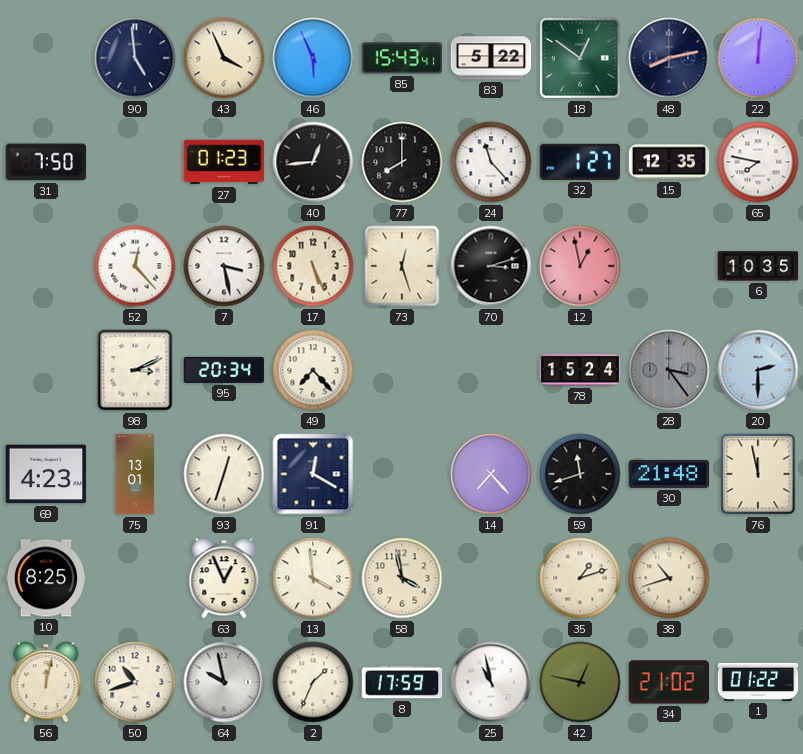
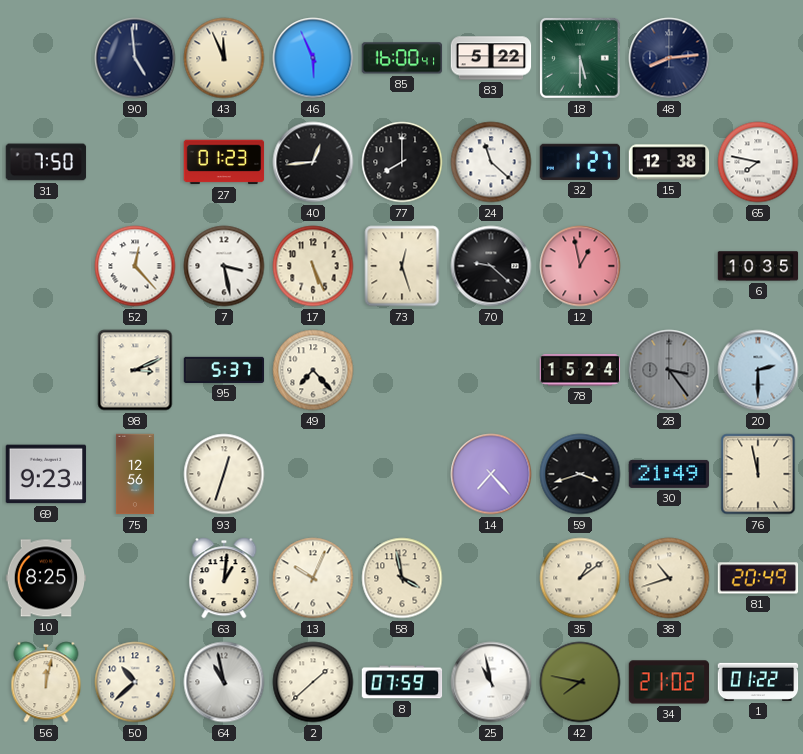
43: 3:56 -> 11:56
85: 15:43 -> 16:00
18: 12:51 -> 5:30
48: 8:13 -> 8:14
22: 12:01 -> none
24: 11:23 -> 11:22
15: 12:35 -> 12:38
70: 3:12 -> 9:22
95: 20:34 -> 5:37
69: 4:23 -> 9:23
75: 13:01 -> 12:56
91: 12:20 -> none
59: 11:42 -> 3:42
30: 21:48 -> 21:49
63: 12:56 -> 1:01
13: 3:59 -> 10:04
35: 1:12 -> 1:09
81: none -> 20:49
50: 10:42 -> 10:38
64: 9:58 -> 10:58
2: 1:34 -> 1:38
8: 17:59 -> 07:59
42: 12:47 -> 7:47
